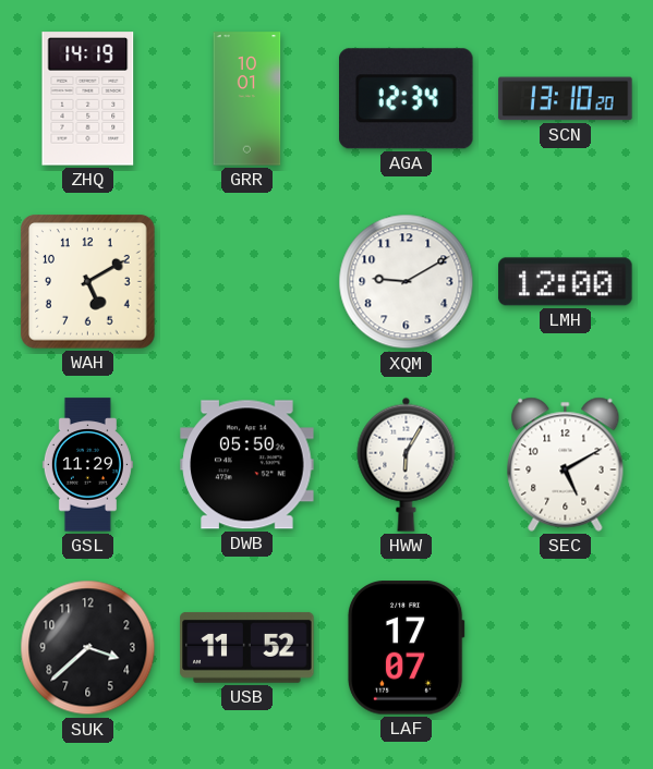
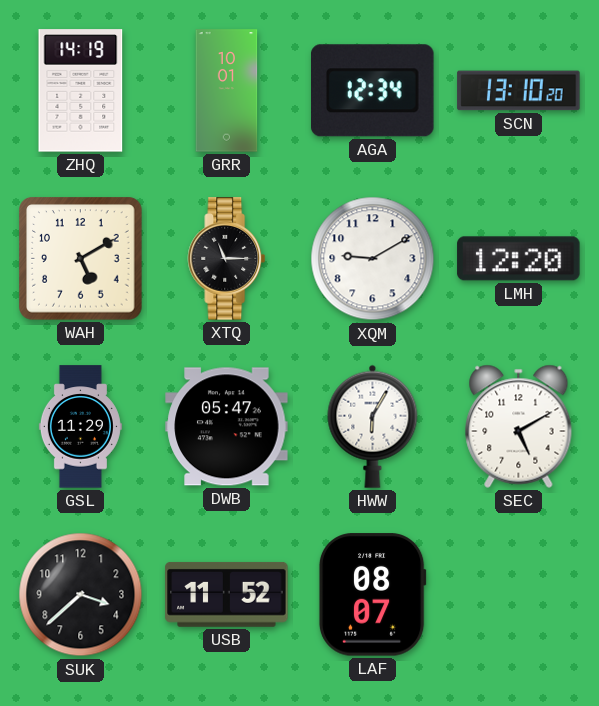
XTQ: none -> 11:15
LMH: 12:00 -> 12:20
DWB: 05:50 -> 05:47
LAF: 17:07 -> 08:07
